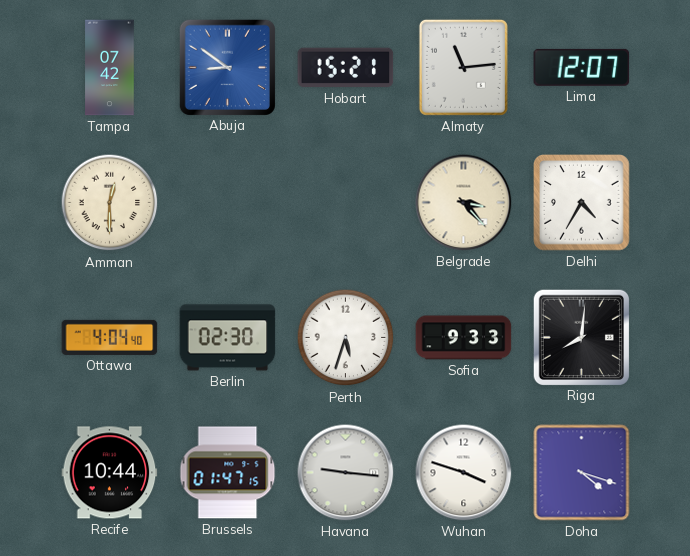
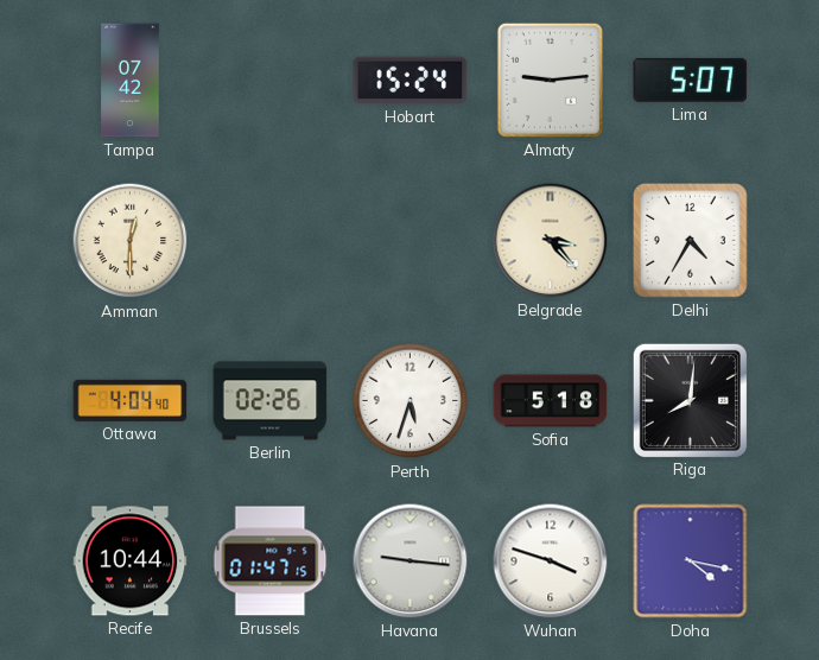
Abuja: 8:51 -> none
Hobart: 15:21 -> 15:24
Almaty: 11:14 -> 9:14
Lima: 12:07 -> 5:07
Berlin: 02:30 -> 02:26
Sofia: 9:33 -> 5:18
Doha: 4:18 -> 4:17
